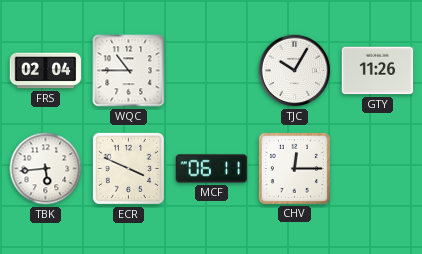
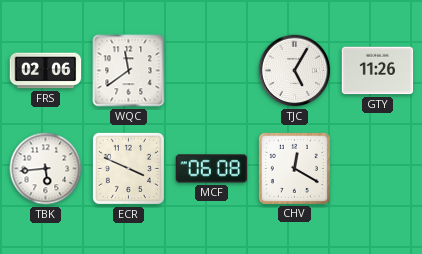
FRS: 02:04 -> 02:06
WQC: 10:45 -> 11:39
TJC: 10:05 -> 5:05
MCF: 06:11 -> 06:08
CHV: 12:15 -> 12:20
